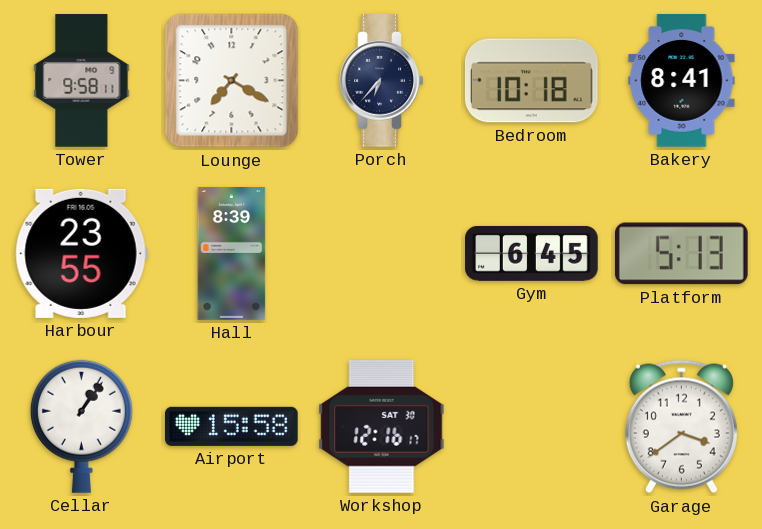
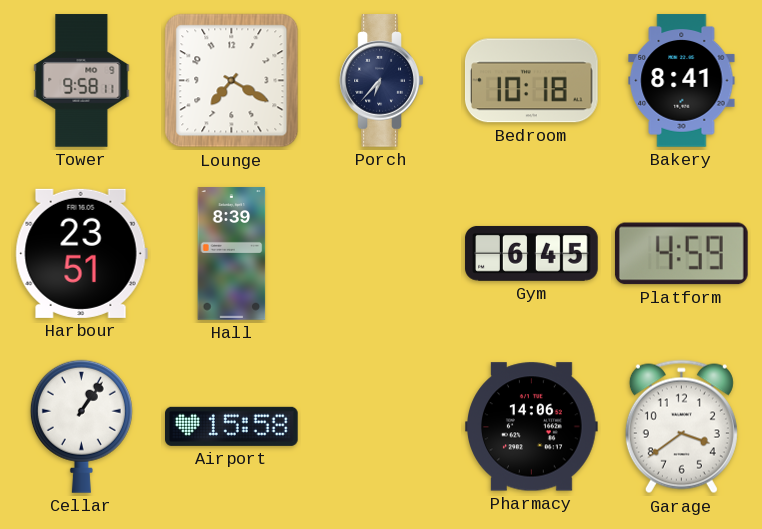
Harbour: 23:55 -> 23:51
Platform: 5:13 -> 4:59
Workshop: 12:16 -> none
Pharmacy: none -> 14:06
